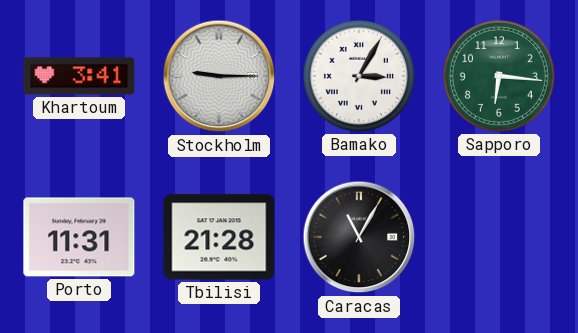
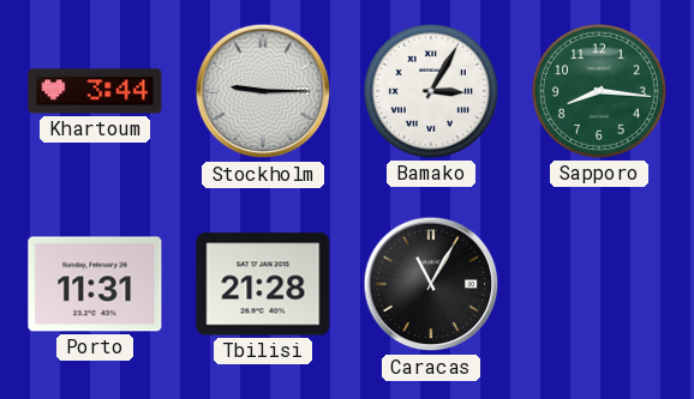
Khartoum: 3:41 -> 3:44
Sapporo: 6:16 -> 8:16
